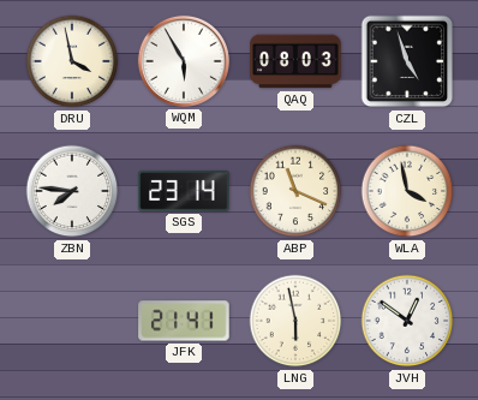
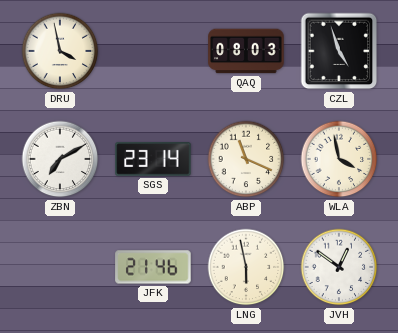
WQM: 5:55 -> none
ZBN: 7:46 -> 7:10
JFK: 21:41 -> 21:46
